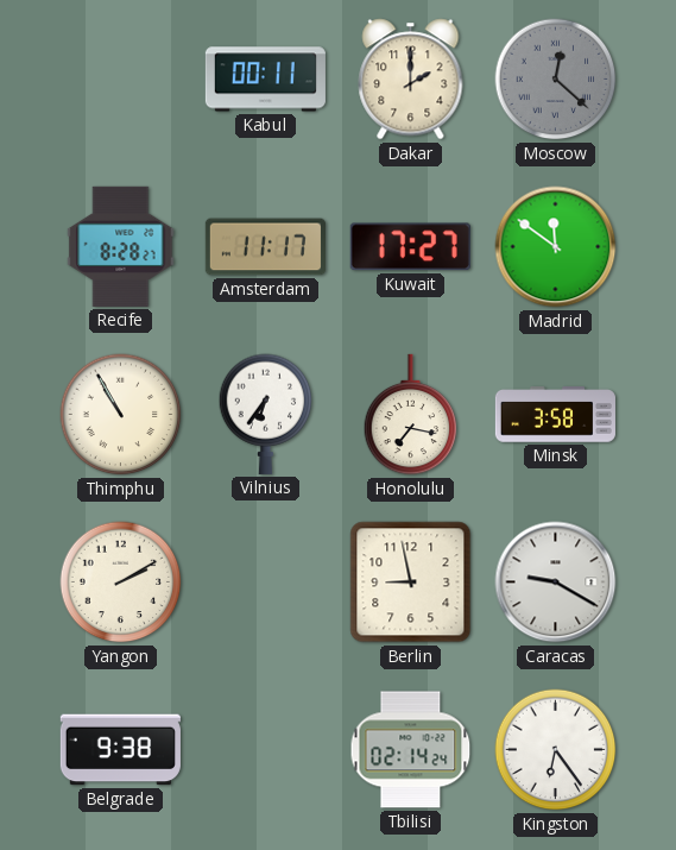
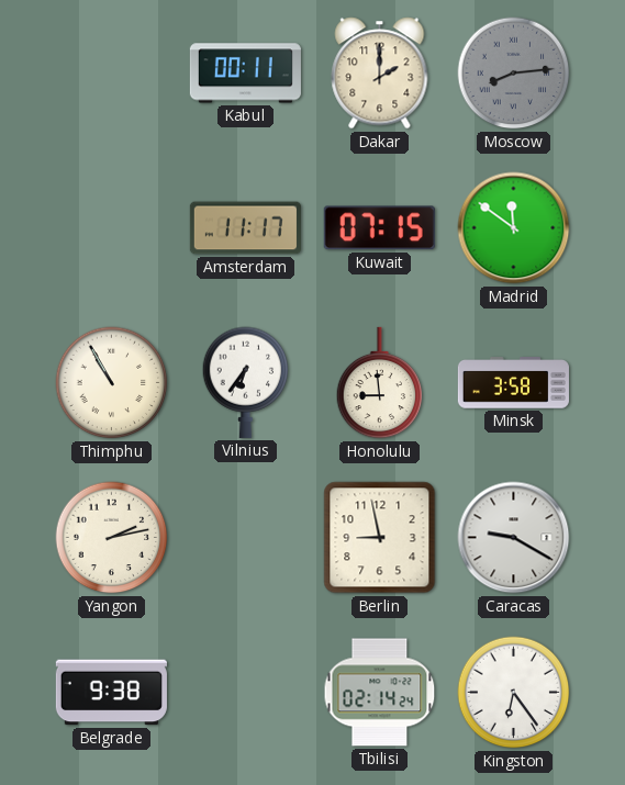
Moscow: 12:22 -> 8:14
Recife: 8:28 -> none
Kuwait: 17:27 -> 07:15
Honolulu: 7:17 -> 8:59
Yangon: 2:10 -> 2:13
